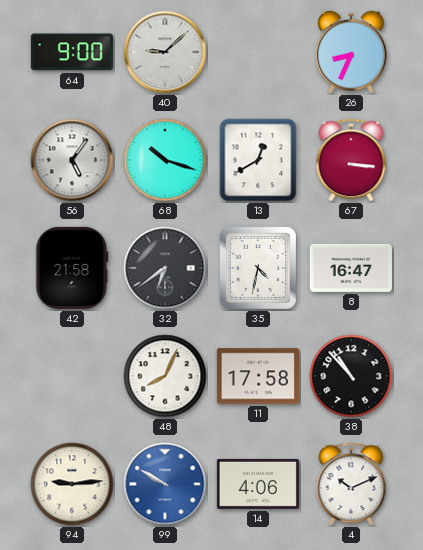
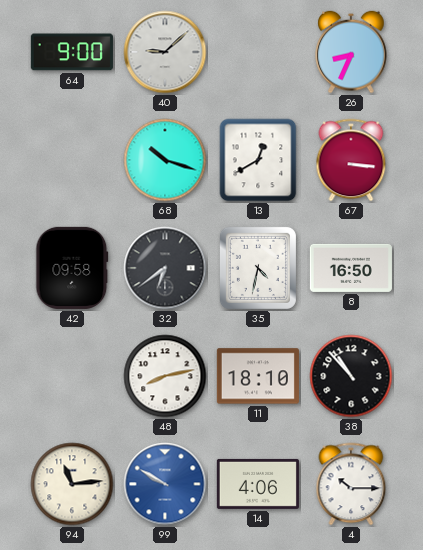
56: 5:06 -> none
42: 21:58 -> 09:58
8: 16:47 -> 16:50
48: 8:04 -> 8:13
11: 17:58 -> 18:10
94: 9:14 -> 11:14
4: 10:11 -> 10:15
